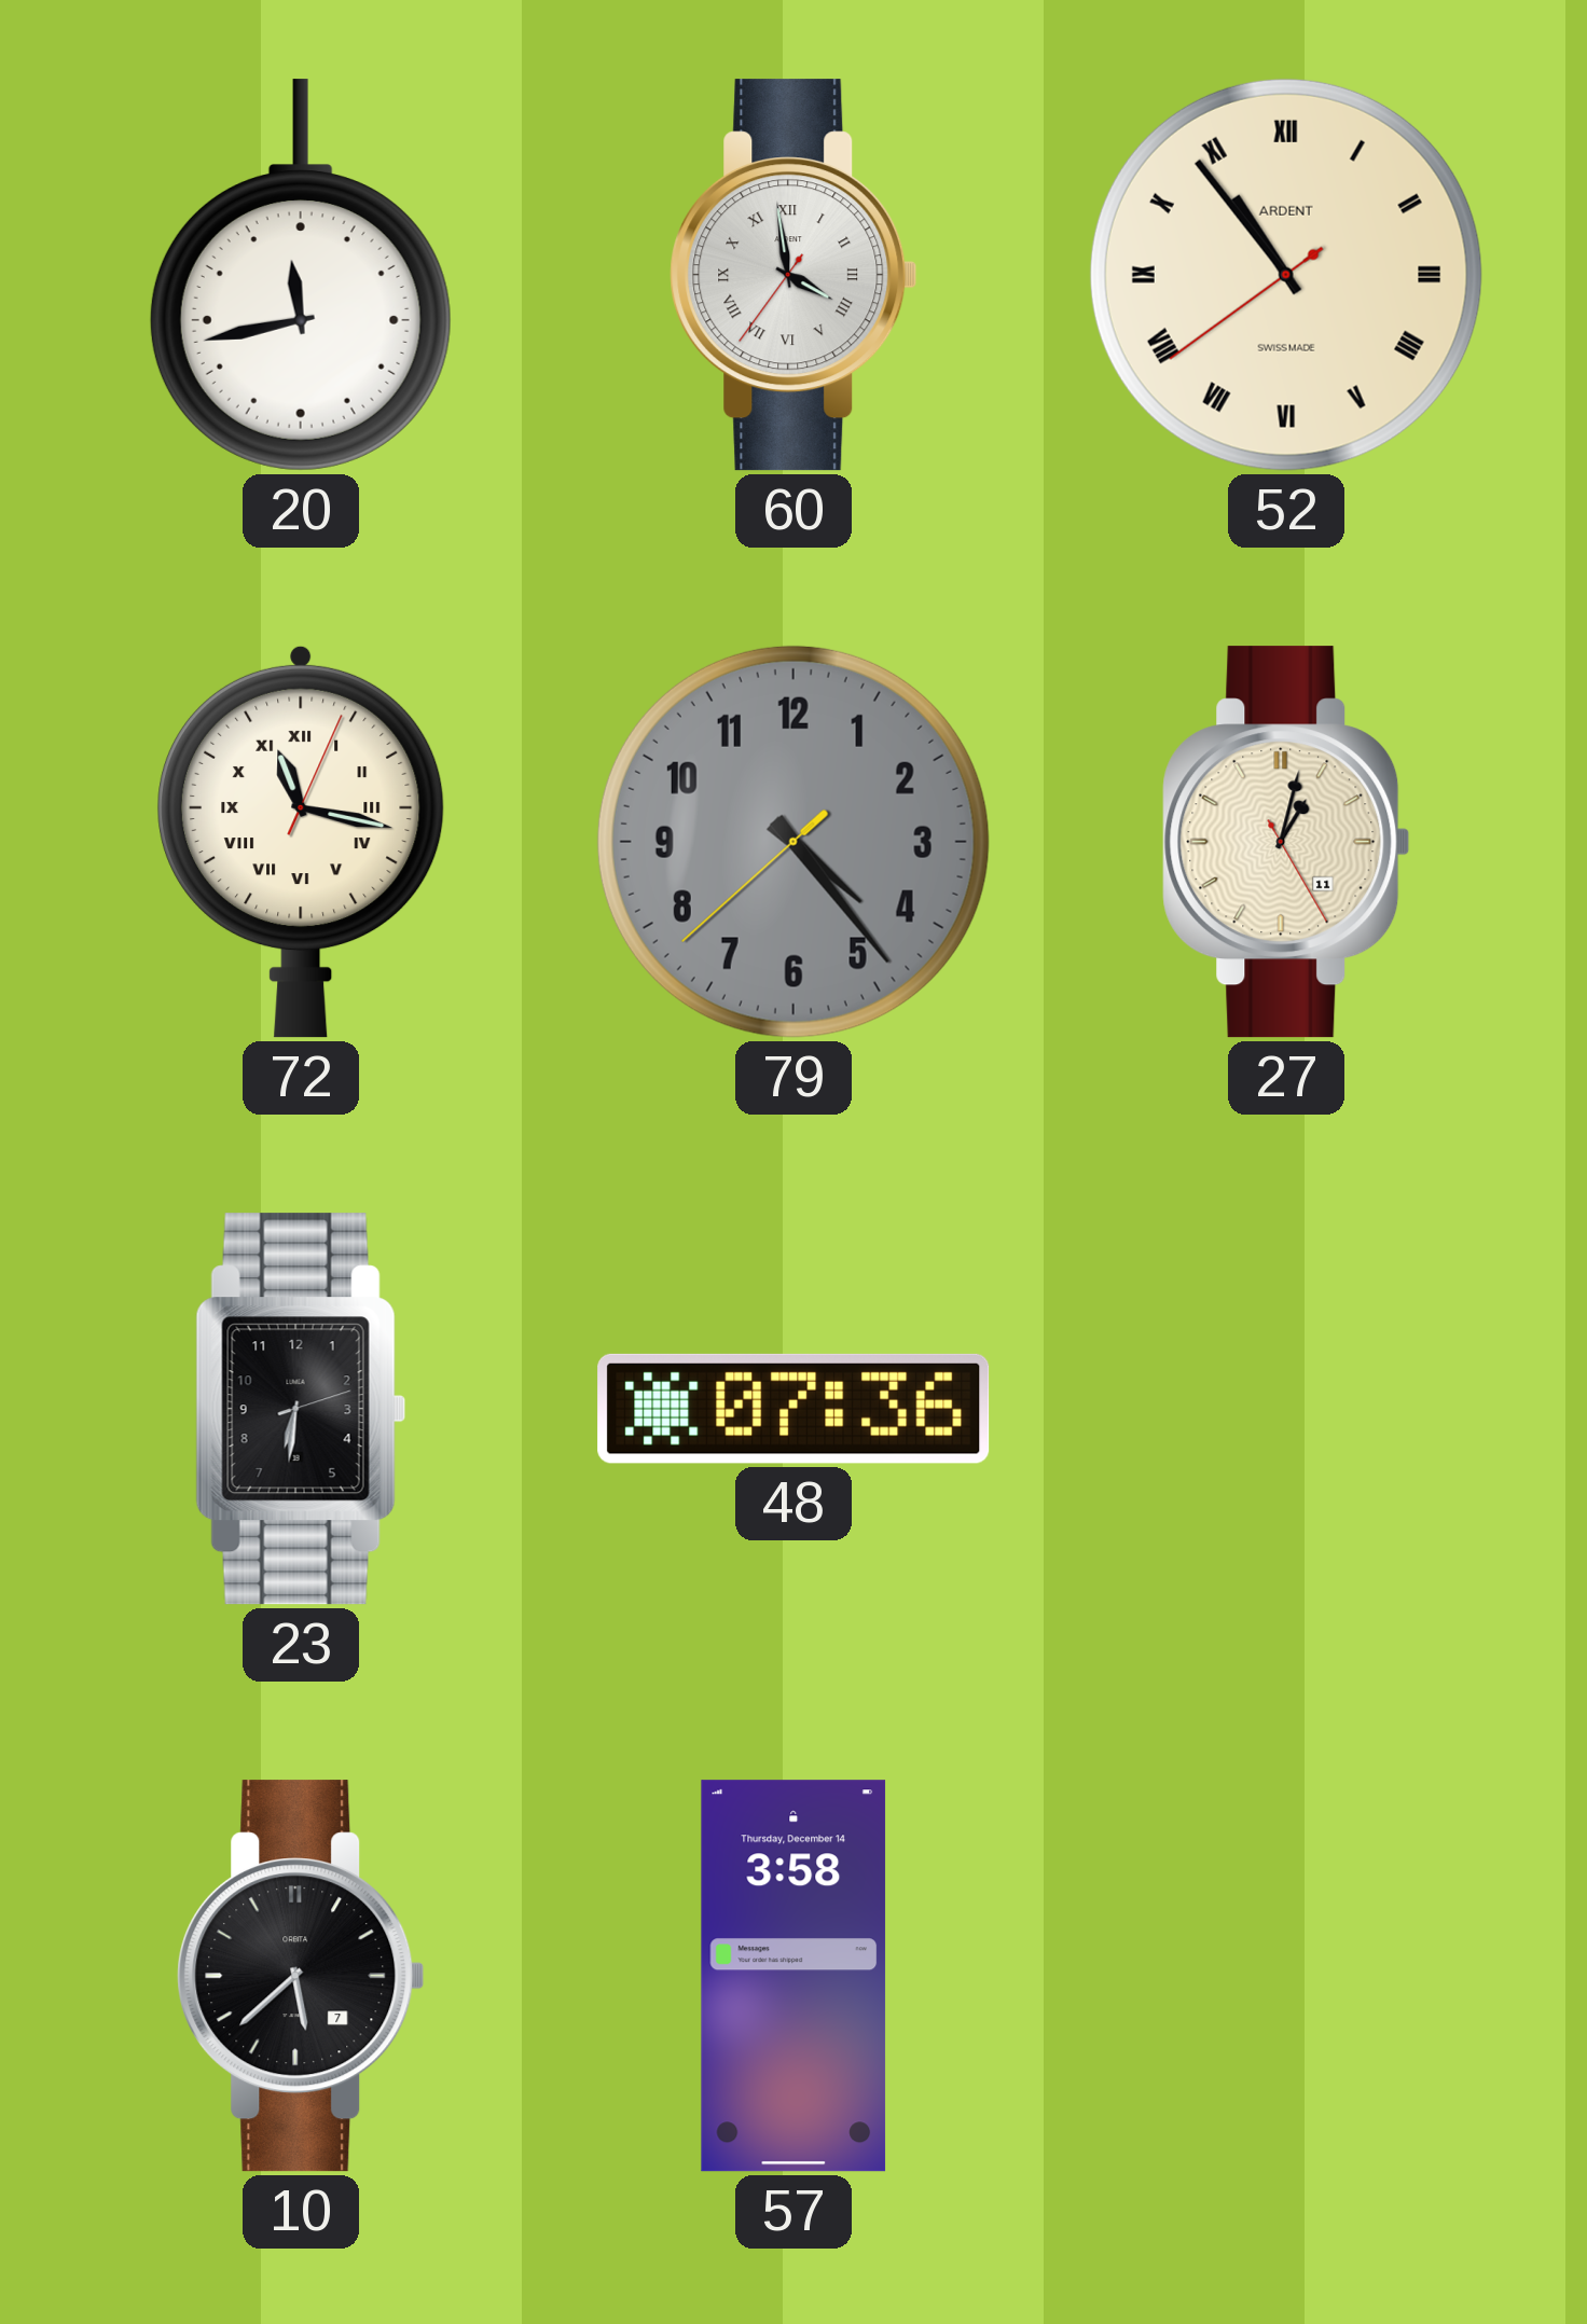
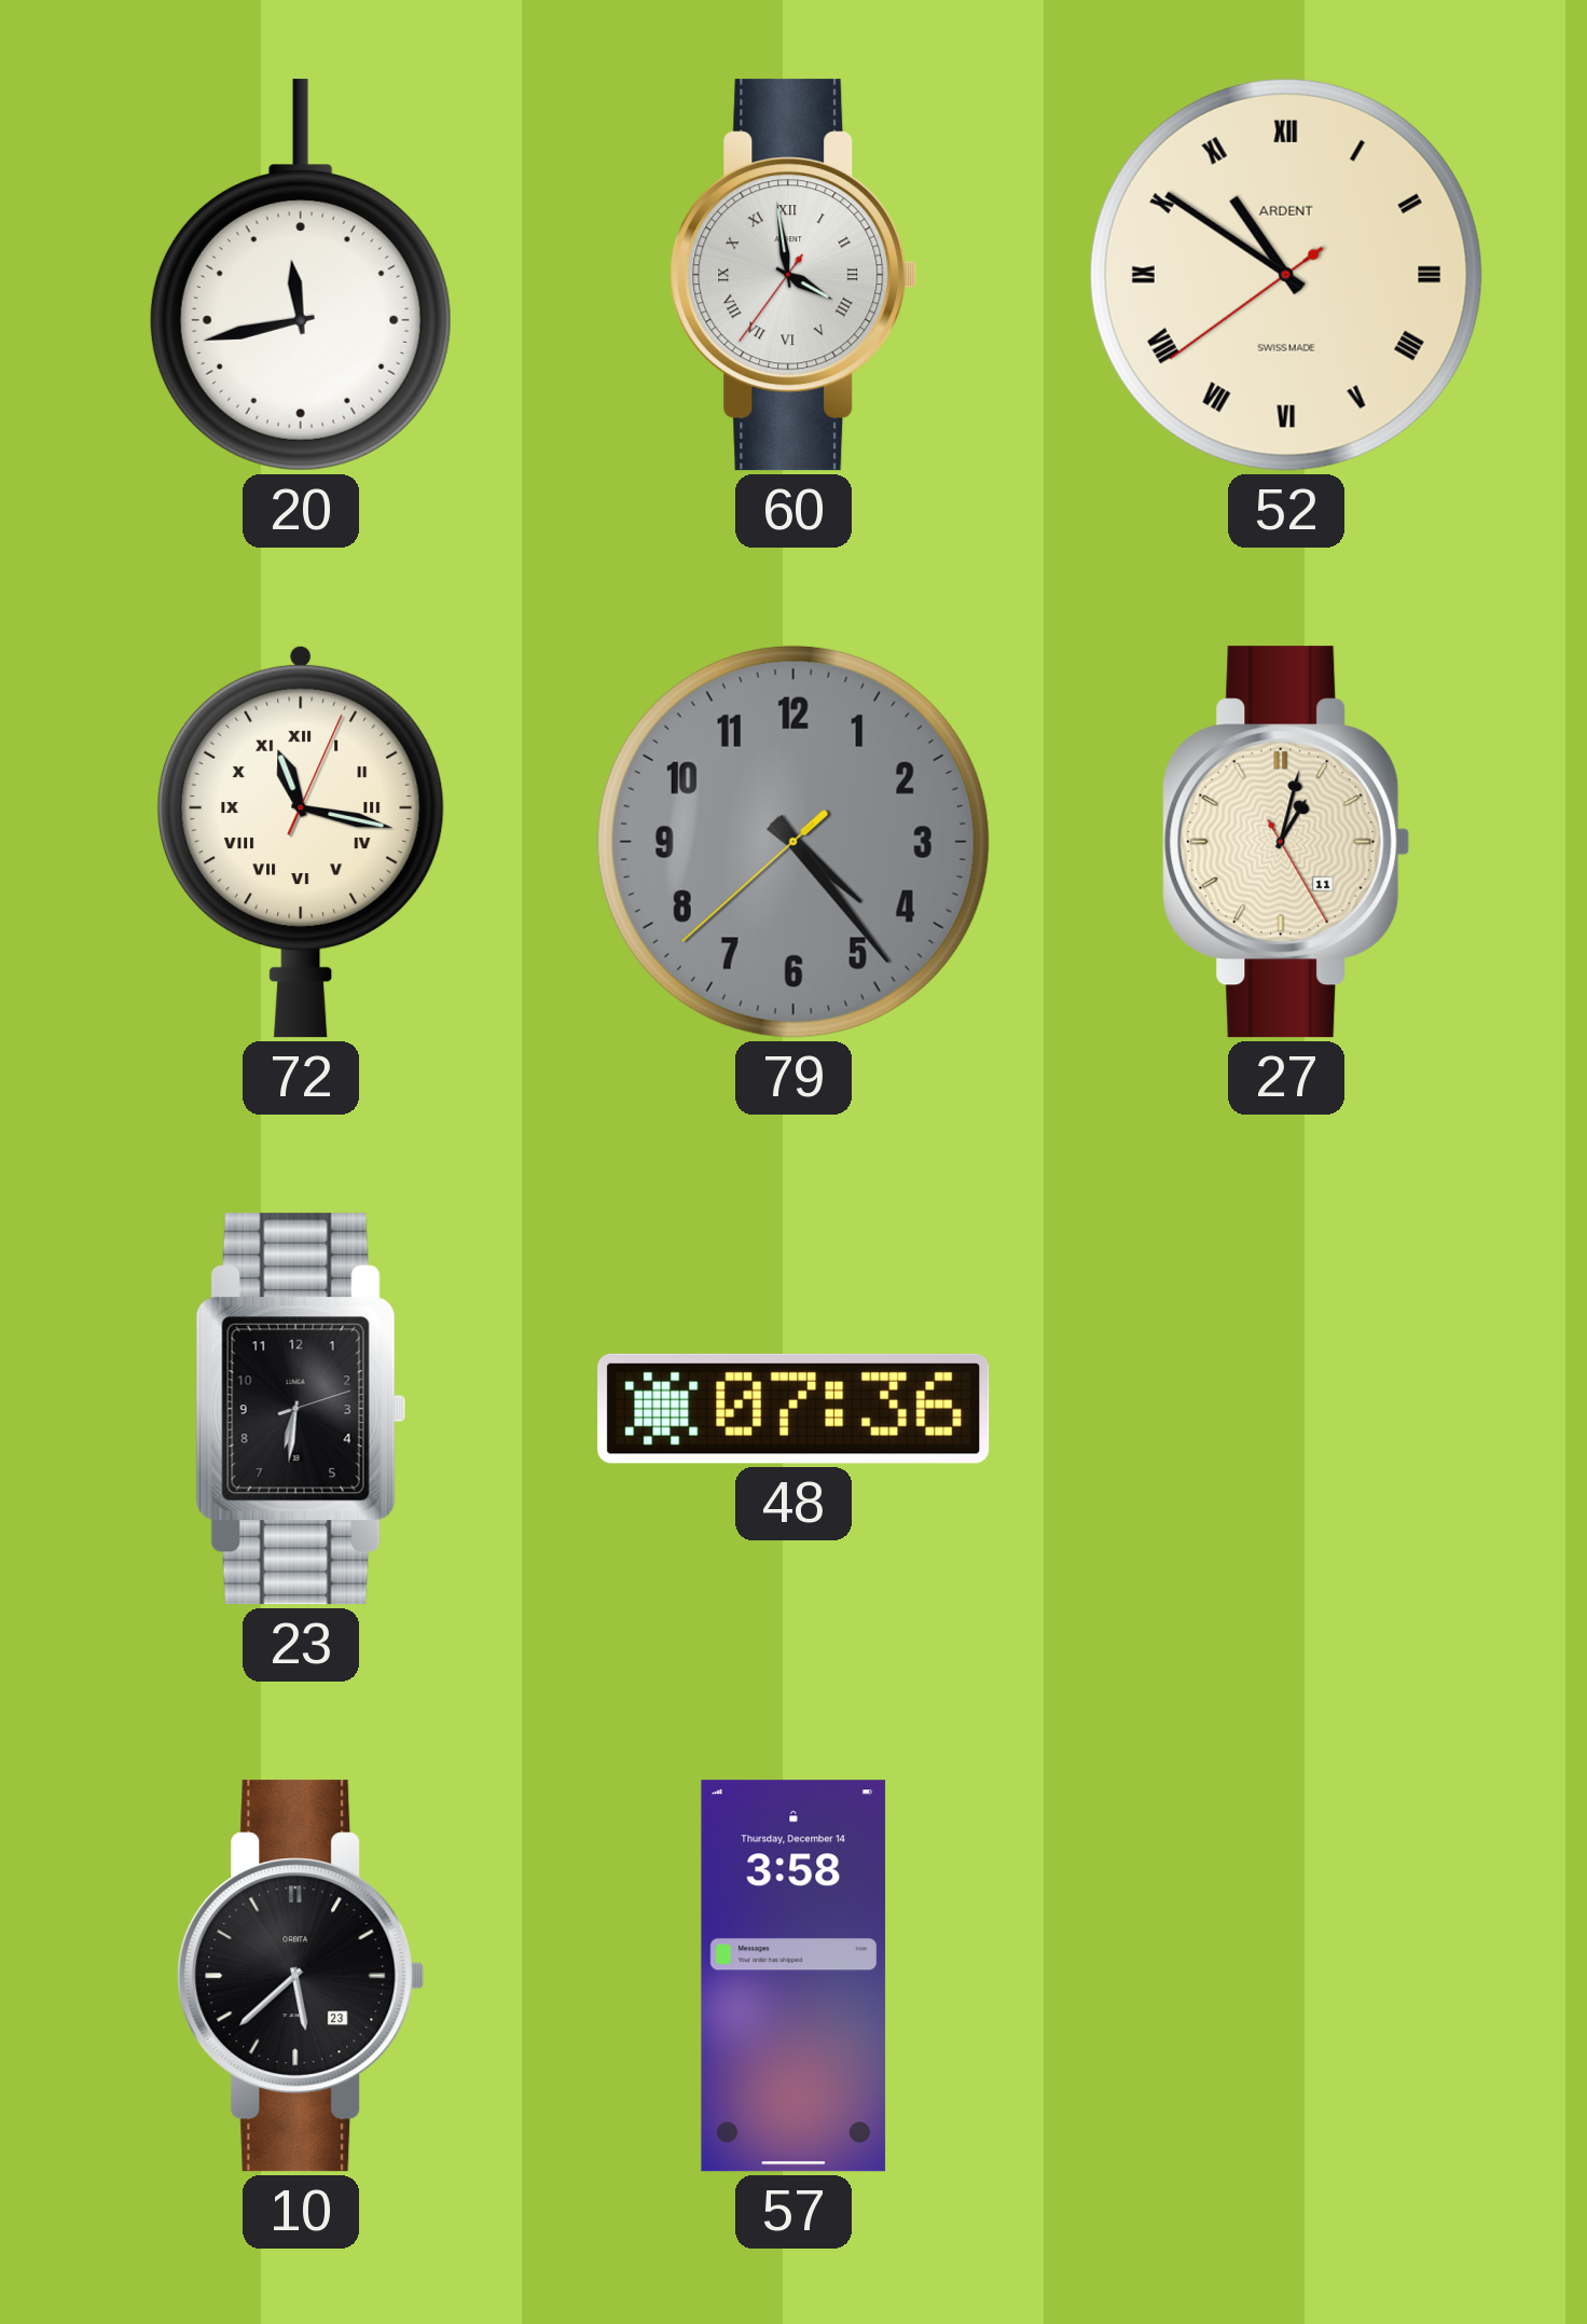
52: 10:53 -> 10:50
10 date: 7 -> 23
